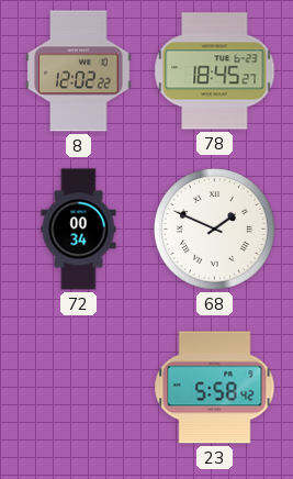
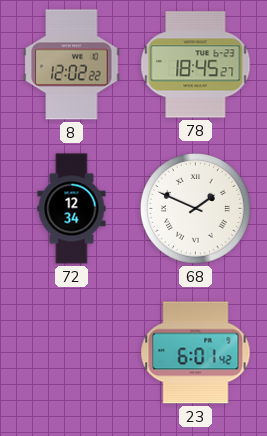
72: 00:34 -> 12:34
23: 5:58 -> 6:01
